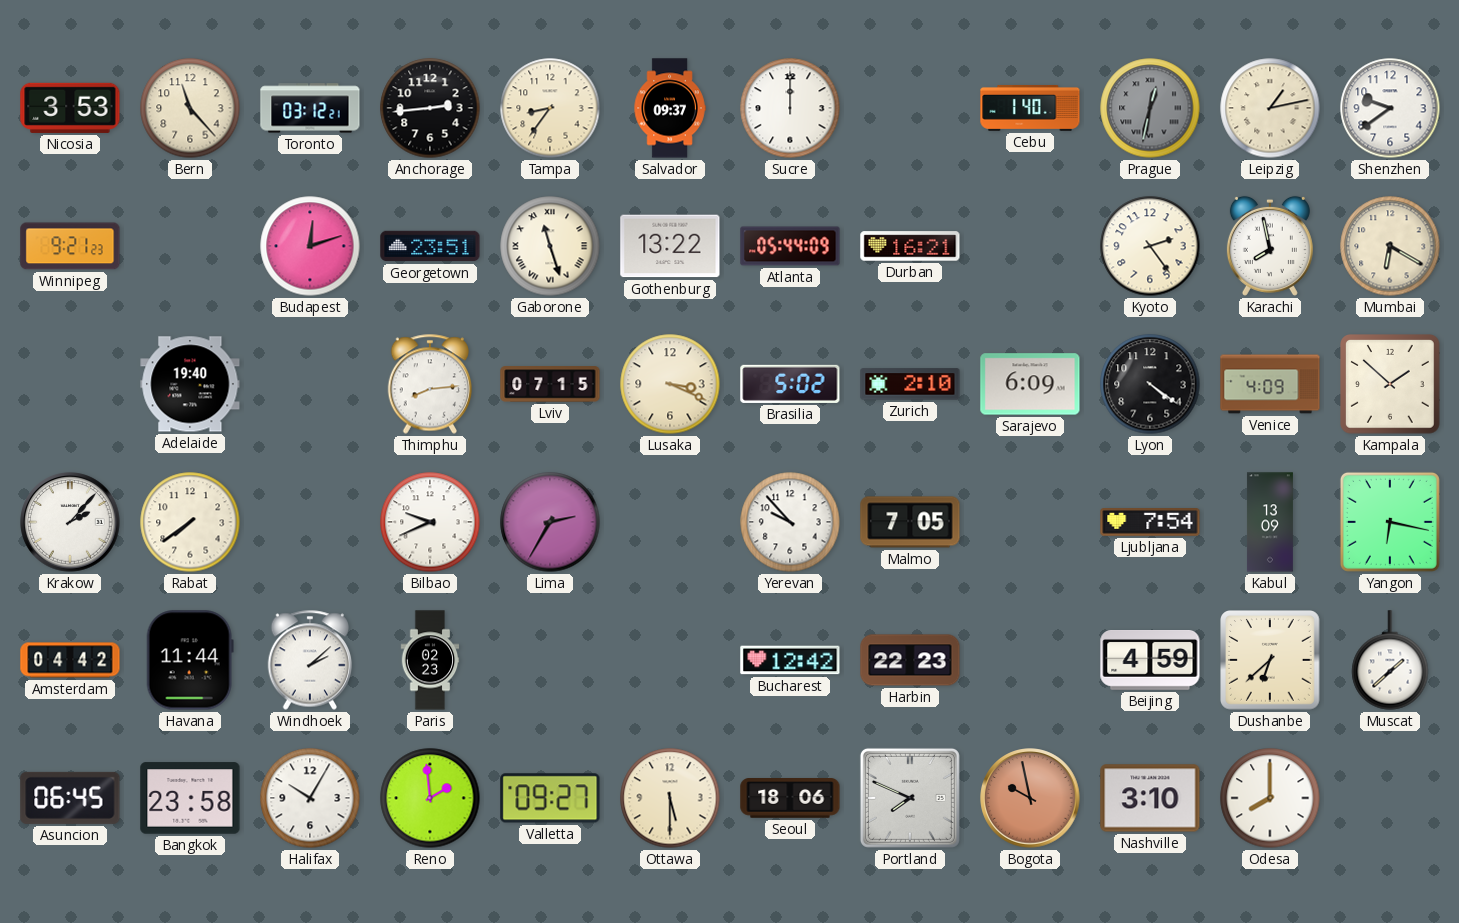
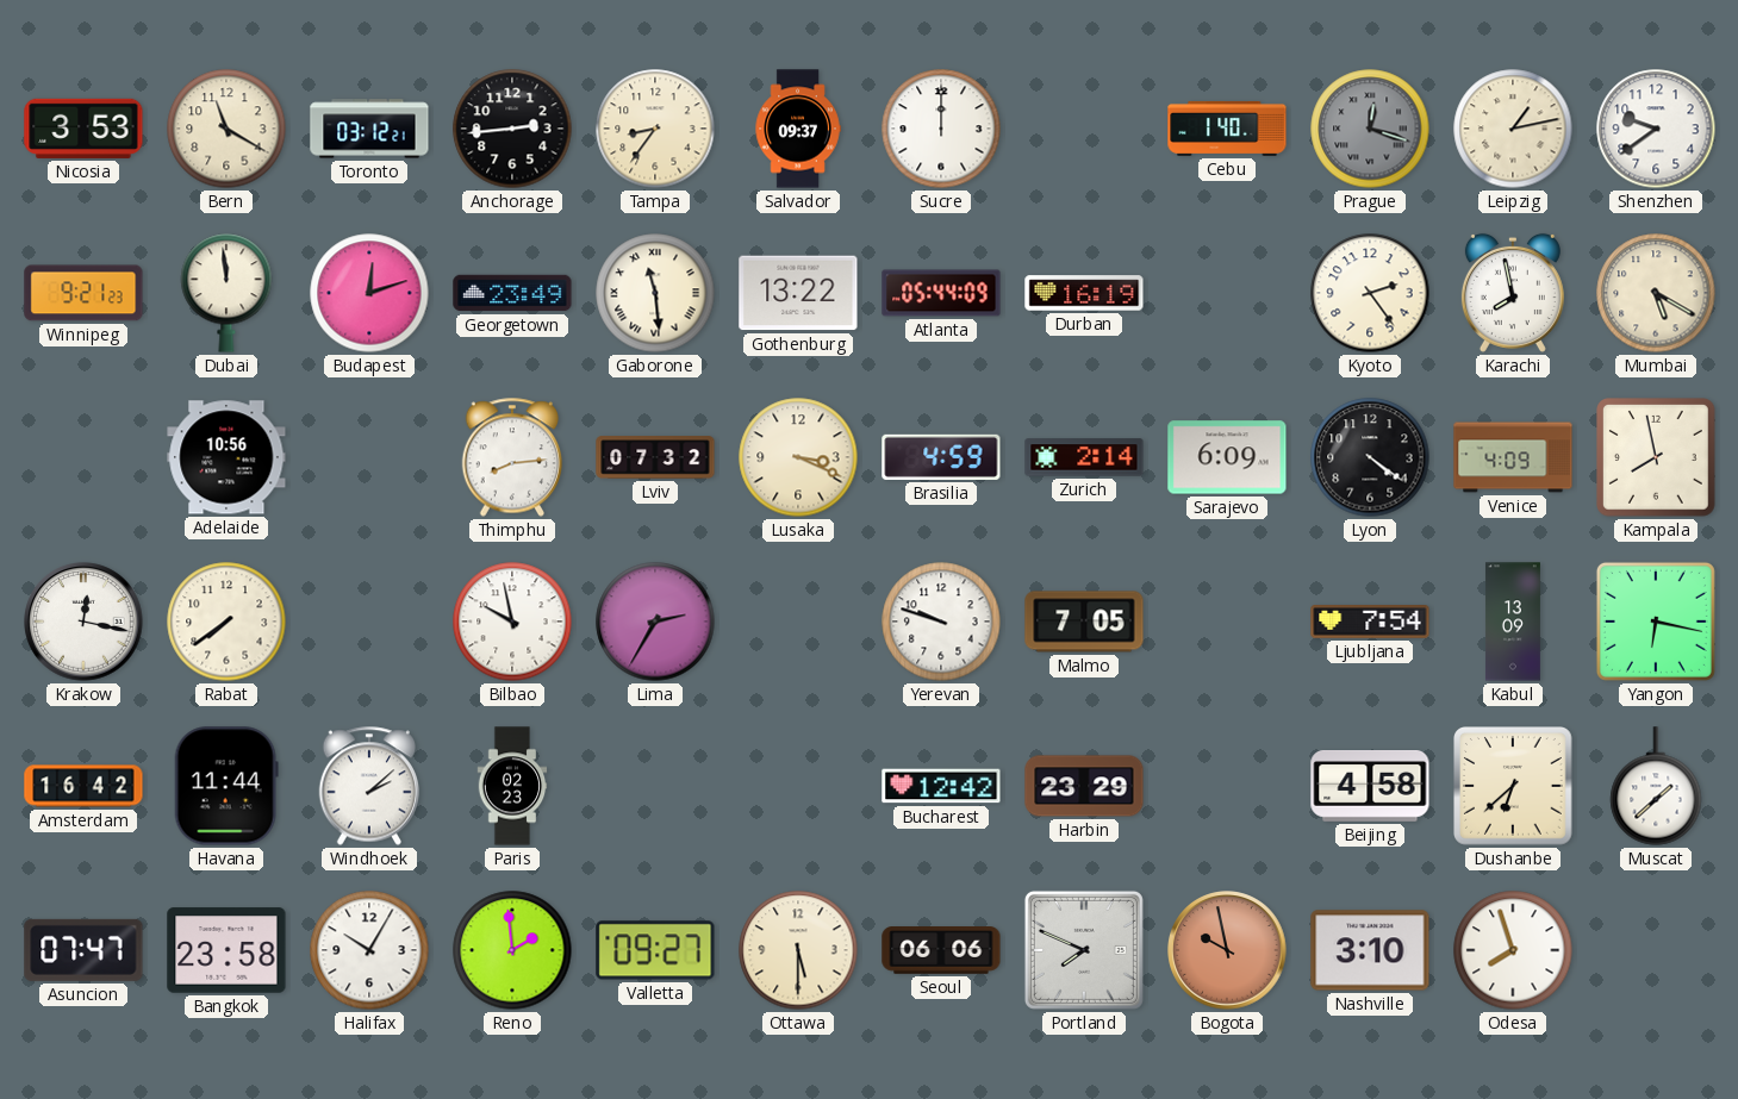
Bern: 11:23 -> 11:20
Prague: 12:32 -> 12:18
Dubai: none -> 11:59
Georgetown: 23:51 -> 23:49
Gaborone: 11:27 -> 11:29
Durban: 16:21 -> 16:19
Mumbai: 6:20 -> 5:20
Adelaide: 19:40 -> 10:56
Lviv: 07:15 -> 07:32
Brasilia: 5:02 -> 4:59
Zurich: 2:10 -> 2:14
Kampala: 1:52 -> 7:58
Krakow: 2:07 -> 12:17
Bilbao: 9:41 -> 9:58
Yerevan: 9:53 -> 9:48
Amsterdam: 04:42 -> 16:42
Harbin: 22:23 -> 23:29
Beijing: 4:59 -> 4:58
Asuncion: 06:45 -> 07:47
Seoul: 18:06 -> 06:06
Odesa: 8:00 -> 7:57
